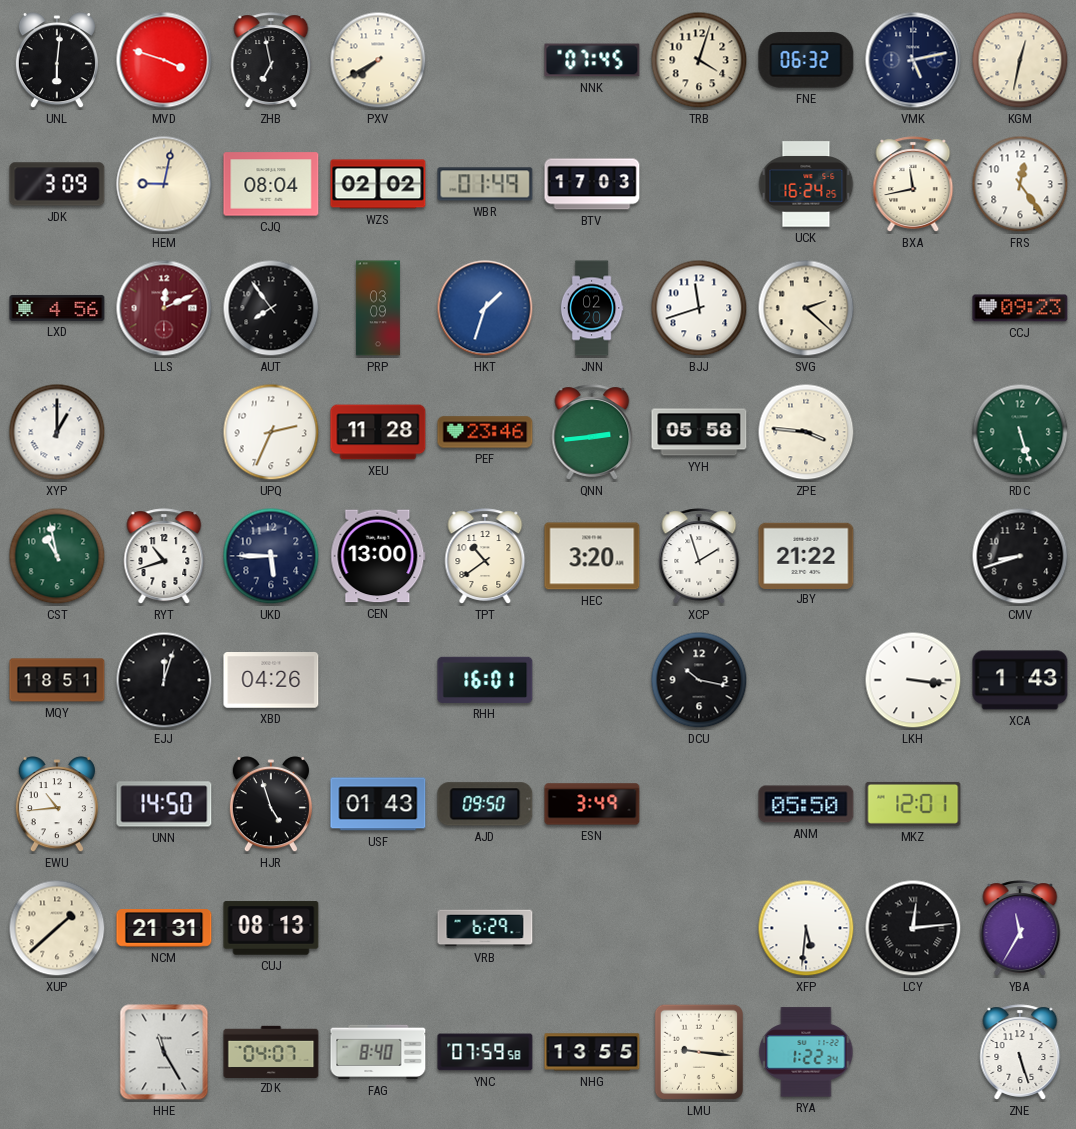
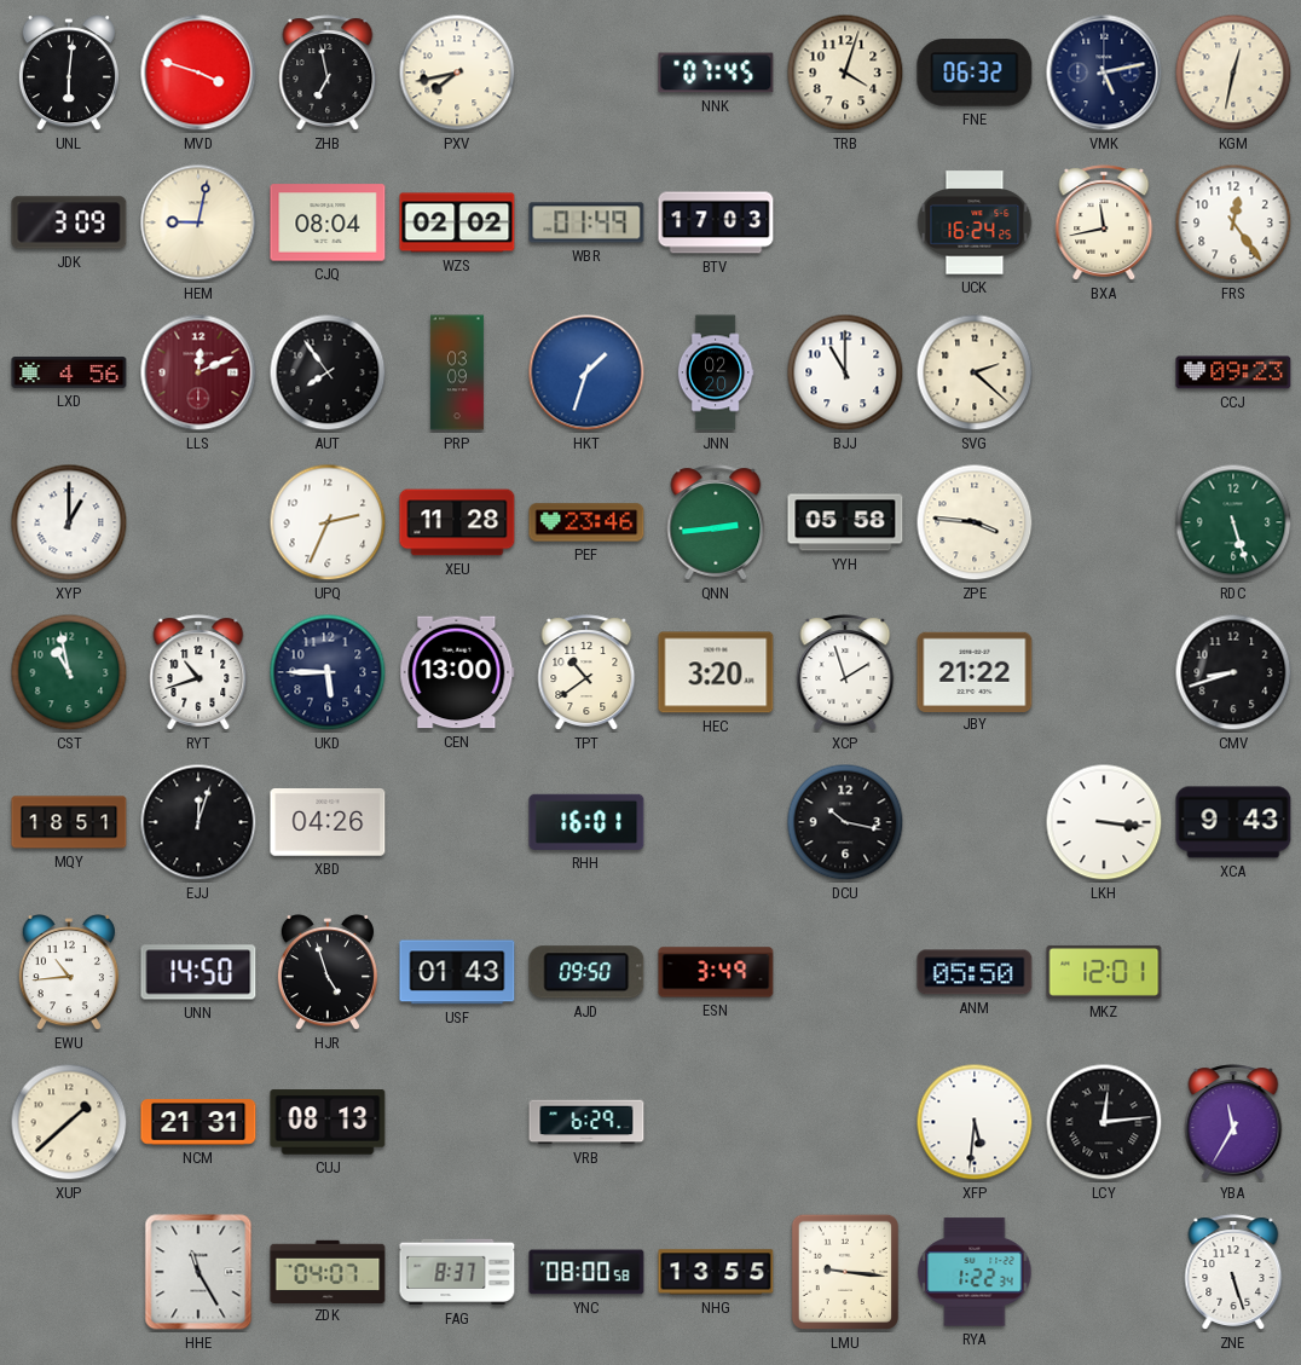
PXV: 7:40 -> 7:43
BJJ: 11:42 -> 11:00
XCA: 1:43 -> 9:43
FAG: 8:40 -> 8:37
YNC: 07:59 -> 08:00
